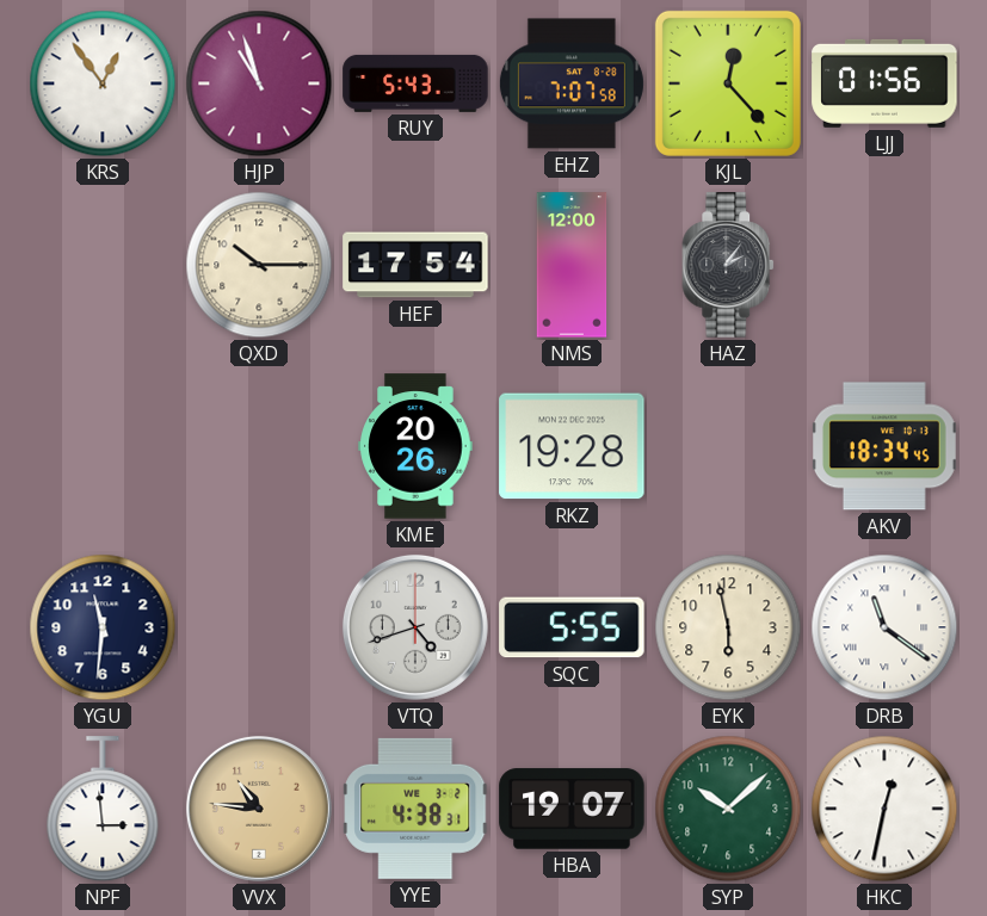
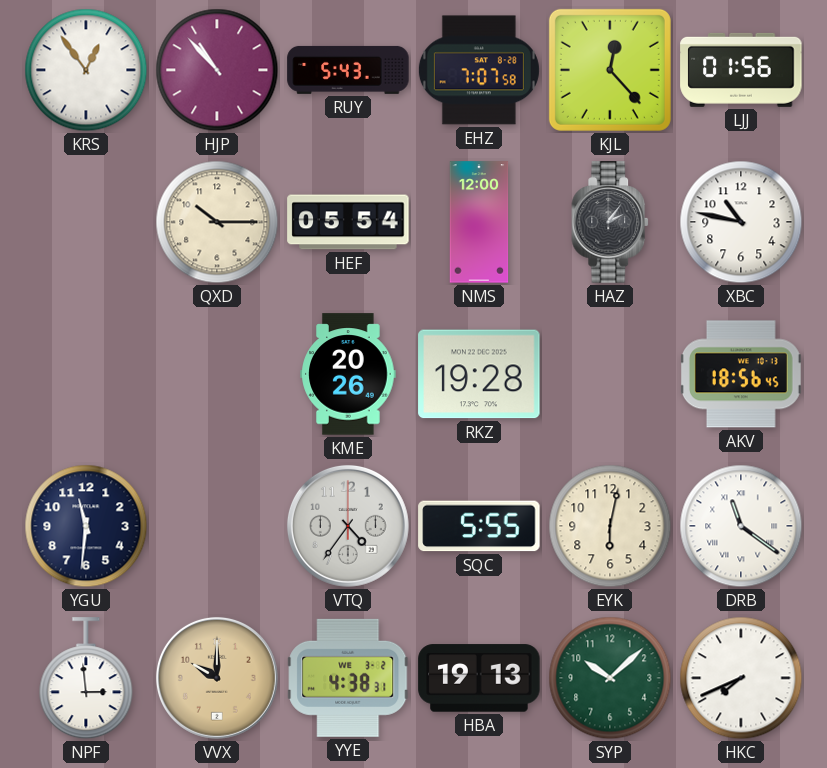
HJP: 10:57 -> 10:53
HEF: 17:54 -> 05:54
XBC: none -> 10:47
AKV: 18:34 -> 18:56
VTQ: 4:42 -> 4:36
EYK: 5:58 -> 6:02
VVX: 10:46 -> 10:00
HBA: 19:07 -> 19:13
HKC: 12:32 -> 7:41
